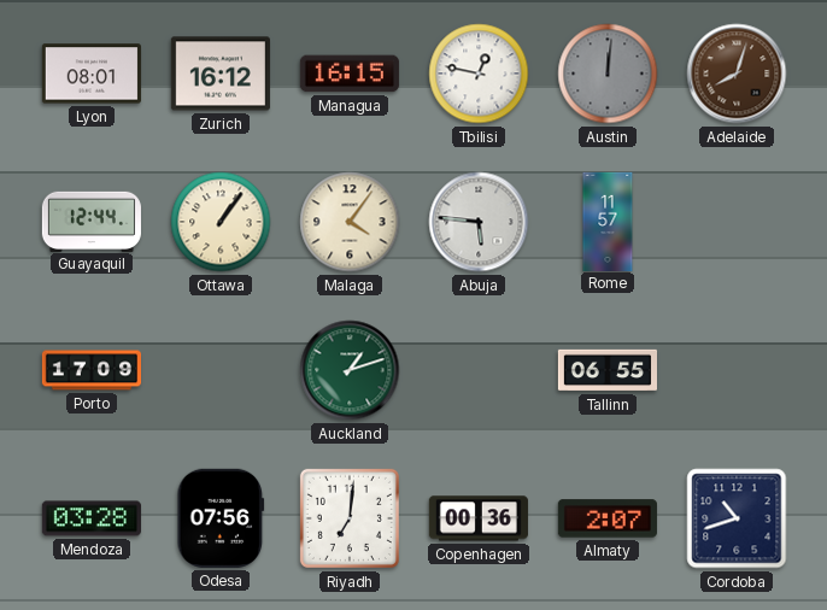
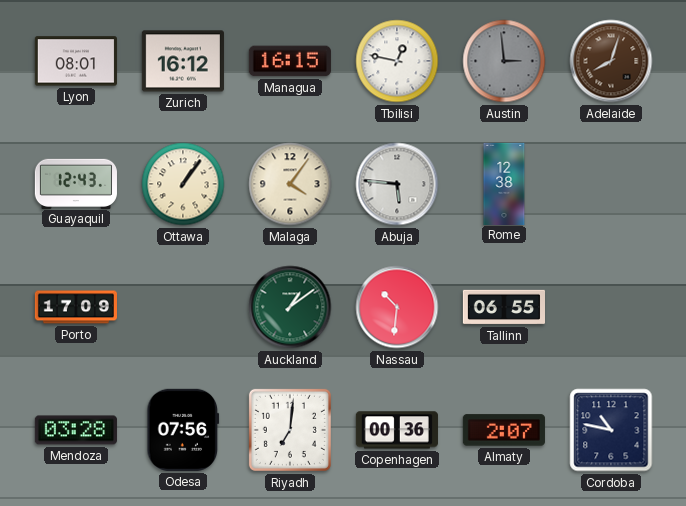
Austin: 12:01 -> 2:59
Guayaquil: 12:44 -> 12:43
Rome: 11:57 -> 12:38
Auckland: 1:12 -> 1:09
Nassau: none -> 10:31
Cordoba: 10:42 -> 10:47
